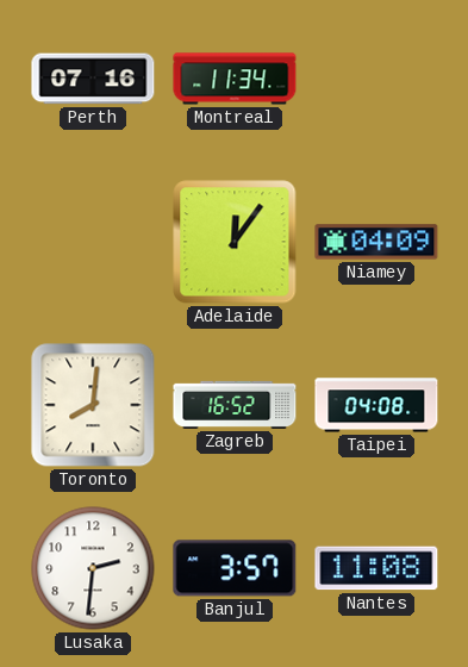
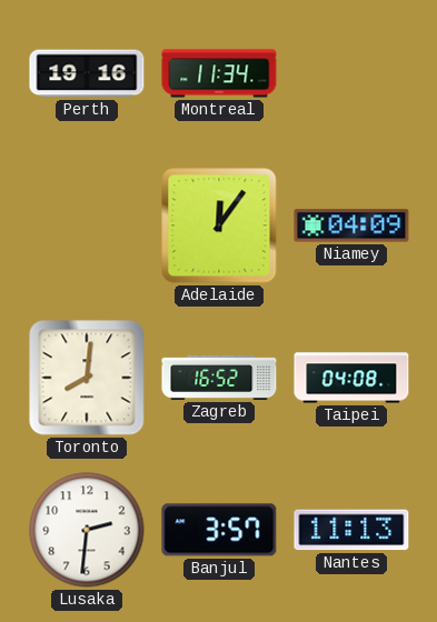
Perth: 07:16 -> 19:16
Nantes: 11:08 -> 11:13
